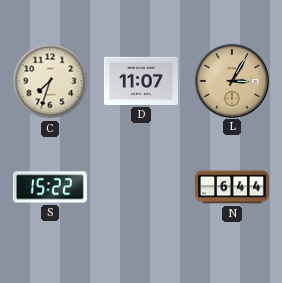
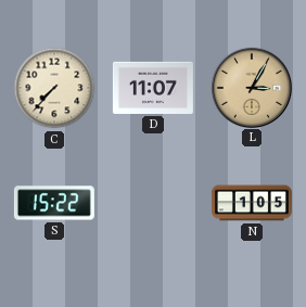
C: 7:33 -> 7:37
N: 6:44 -> 1:05
